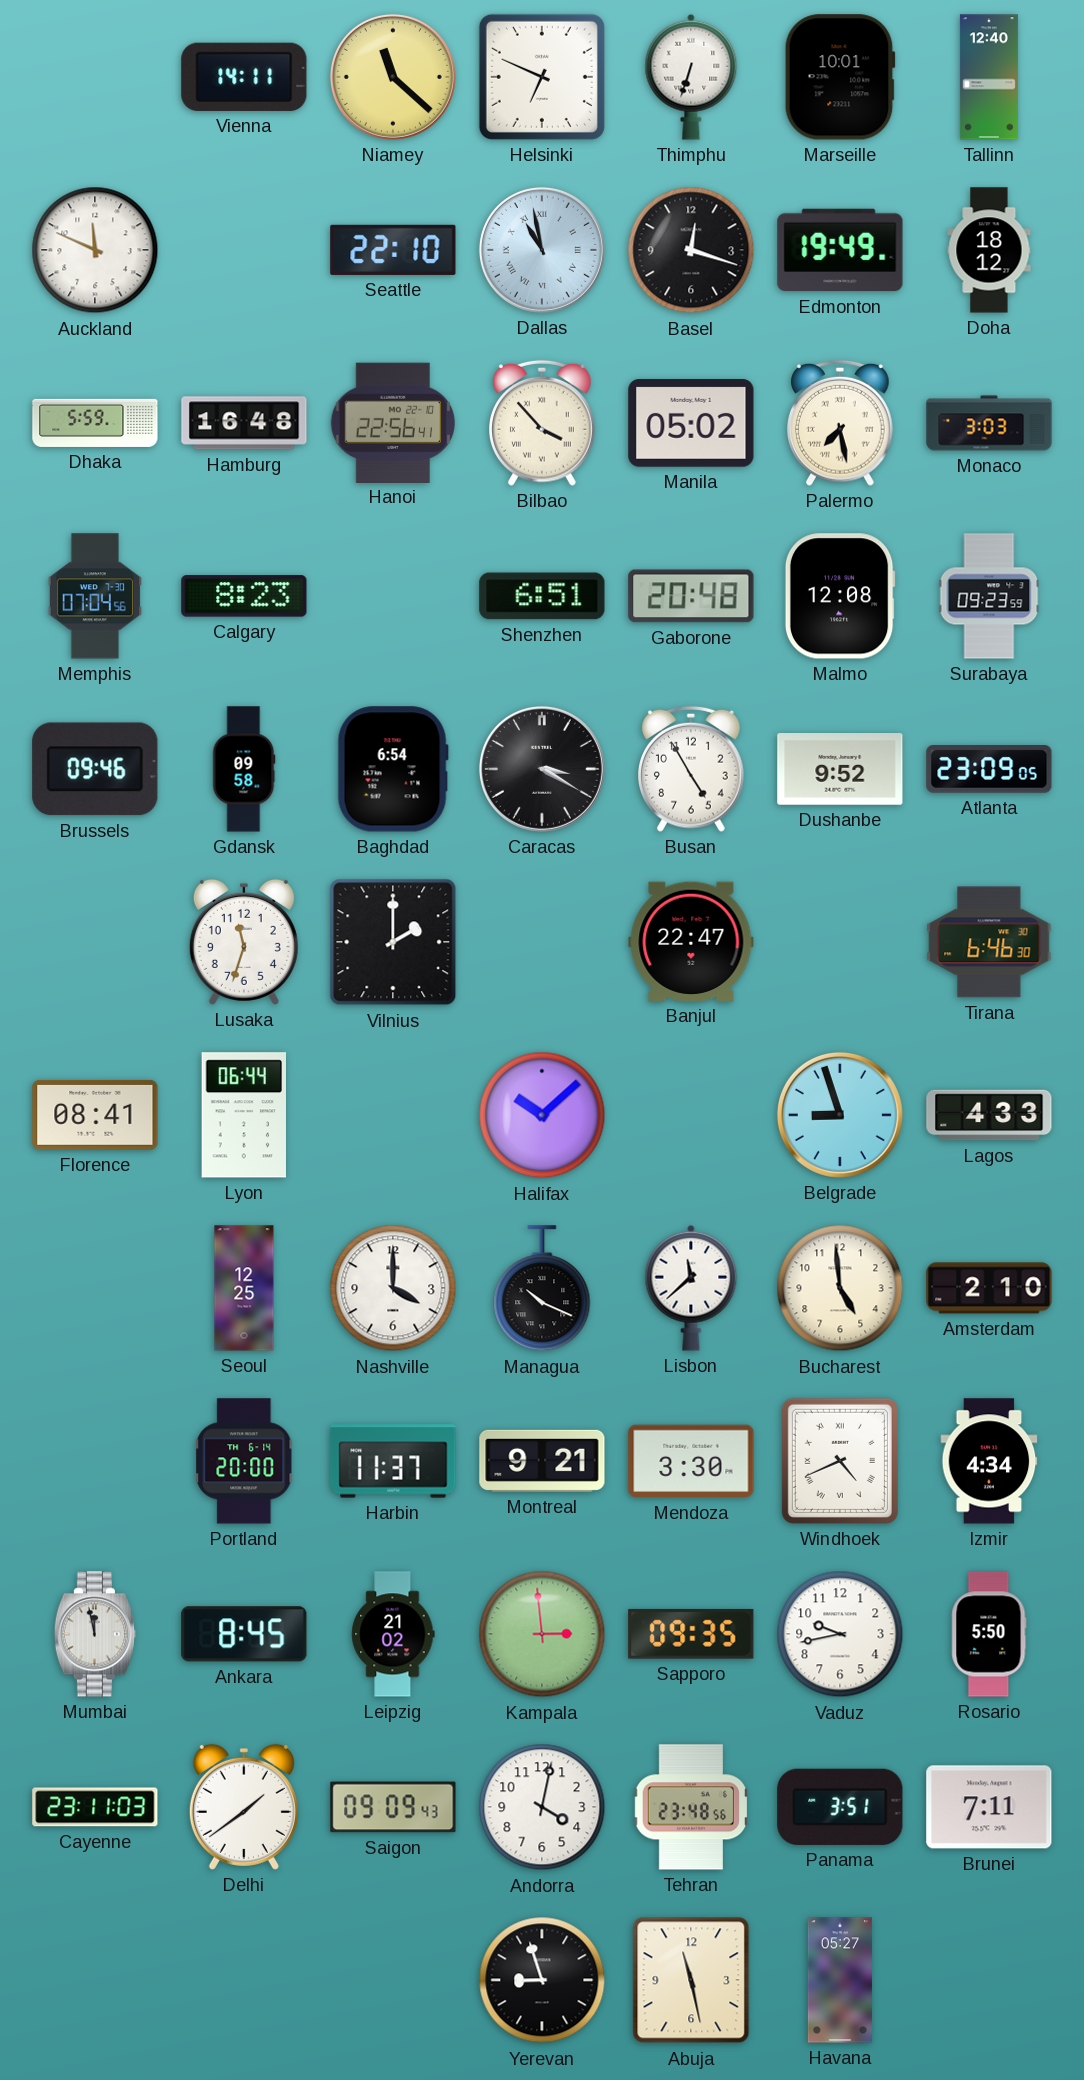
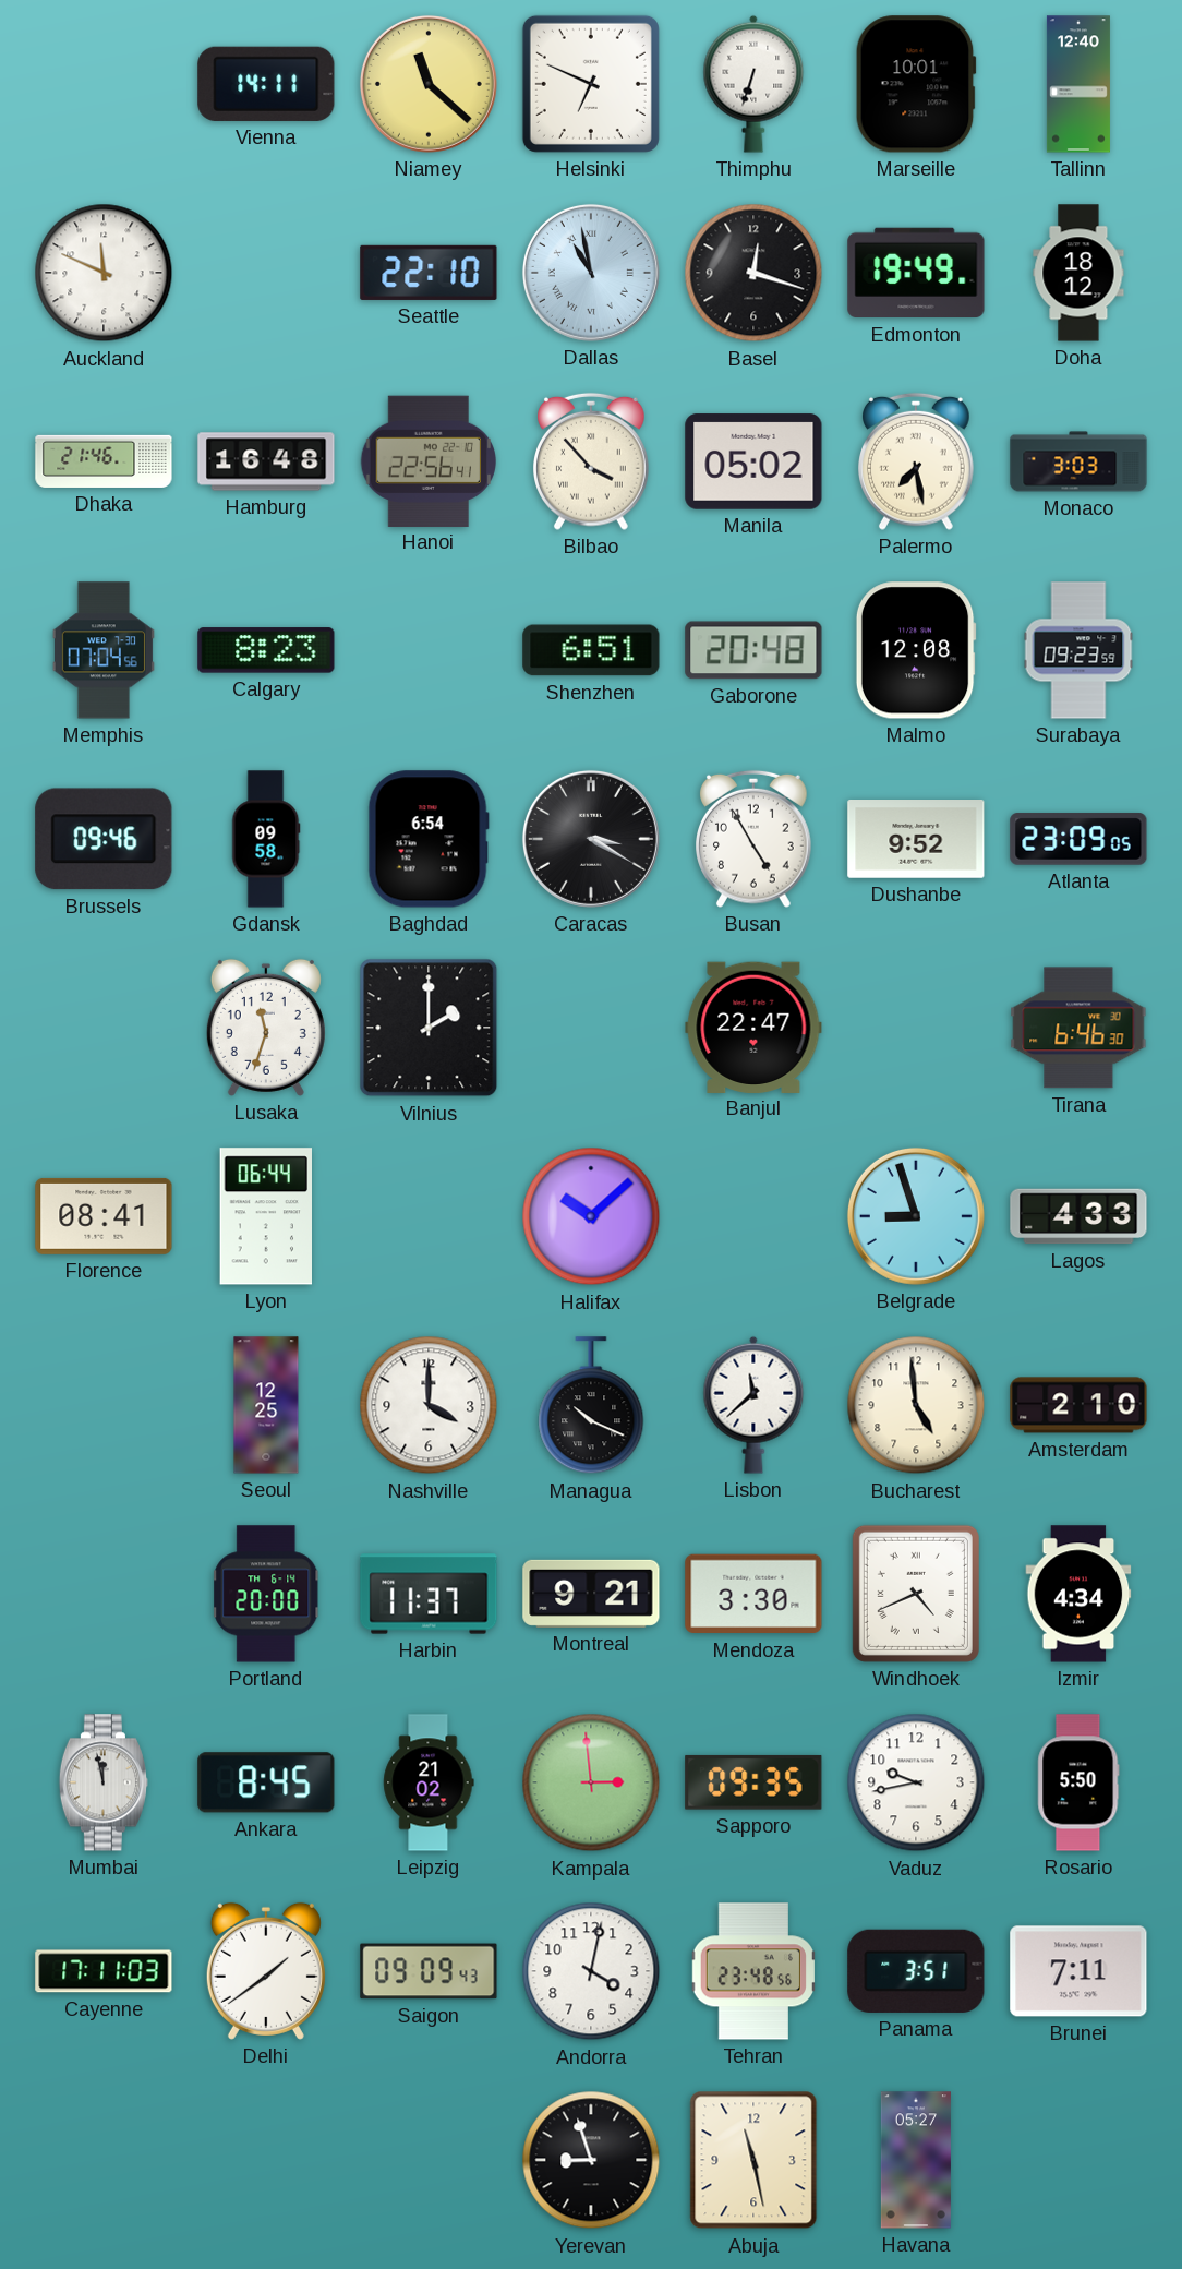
Dhaka: 5:59 -> 21:46
Cayenne: 23:11 -> 17:11
